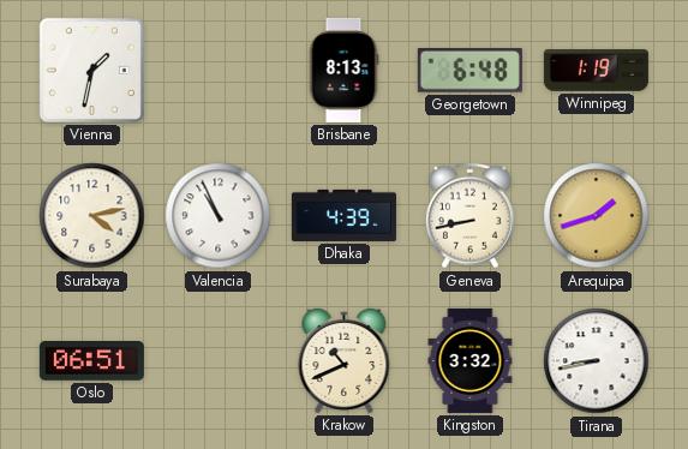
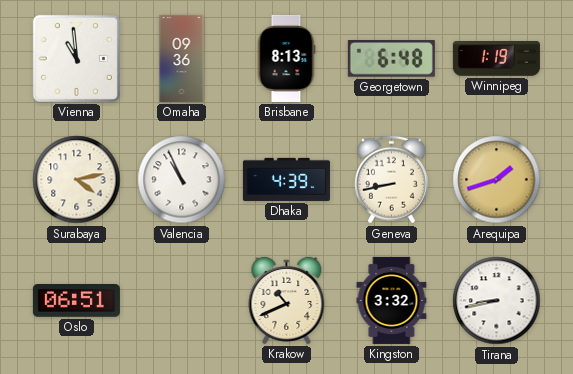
Vienna: 1:32 -> 10:59
Omaha: none -> 09:36
